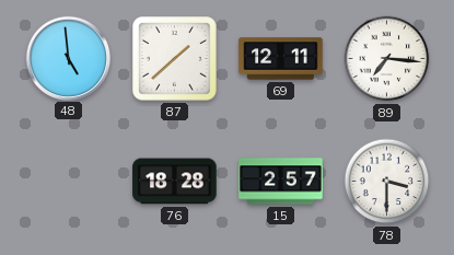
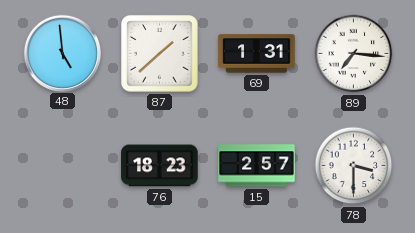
69: 12:11 -> 1:31
76: 18:28 -> 18:23
